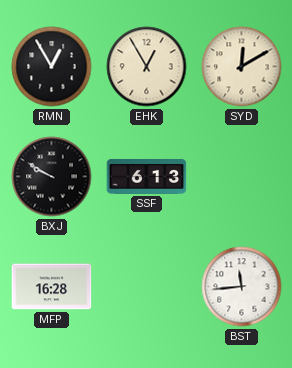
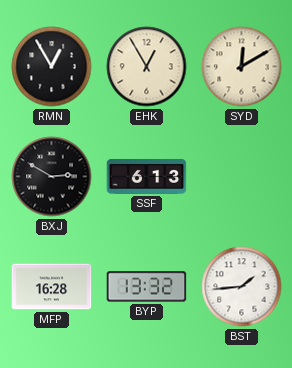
BXJ: 9:50 -> 2:50
BYP: none -> 13:32
BST: 11:44 -> 1:44
